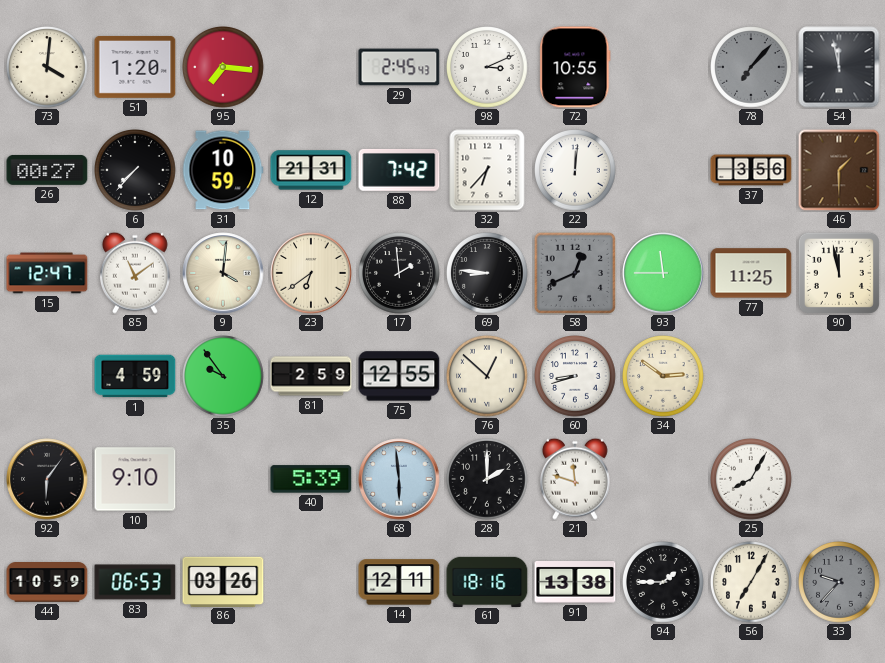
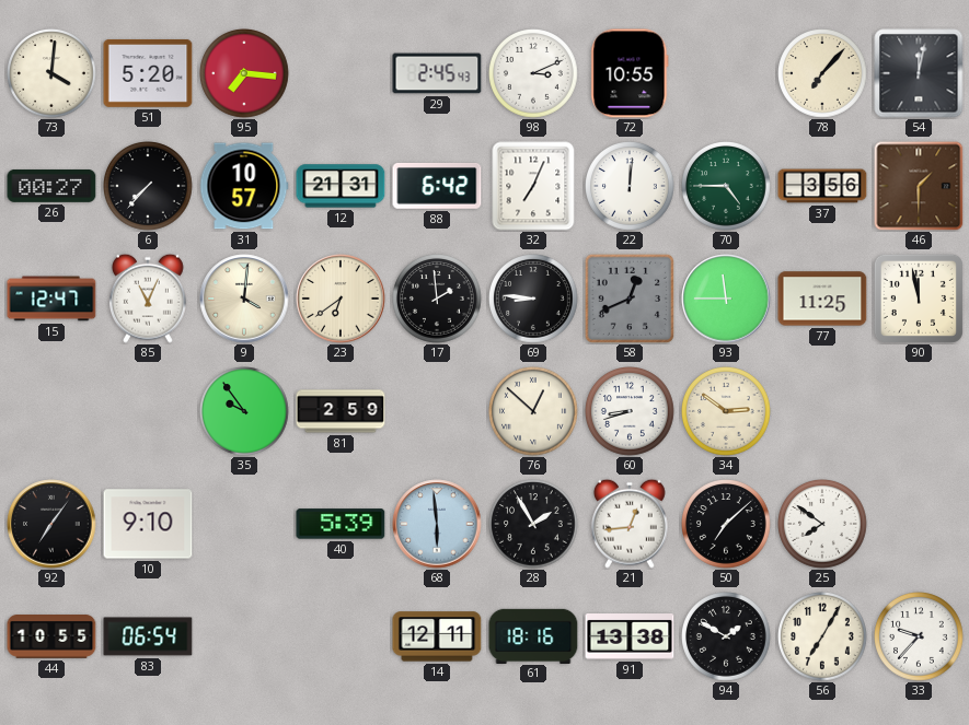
51: 1:20 -> 5:20
78 dial: grey -> cream
54: 11:58 -> 12:02
31: 10:59 -> 10:57
88: 7:42 -> 6:42
32: 6:37 -> 7:04
70: none -> 4:45
85: 11:09 -> 11:04
1: 4:59 -> none
75: 12:55 -> none
92: 6:06 -> 7:06
28: 2:00 -> 1:55
21: 11:48 -> 12:44
50: none -> 7:08
25: 8:05 -> 7:51
44: 10:59 -> 10:55
83: 06:53 -> 06:54
86: 03:26 -> none
94: 1:45 -> 1:50
33 dial: grey -> white
